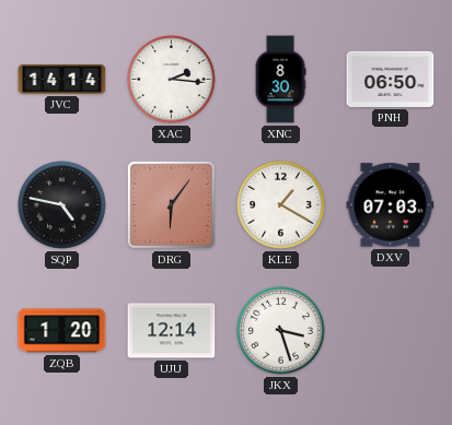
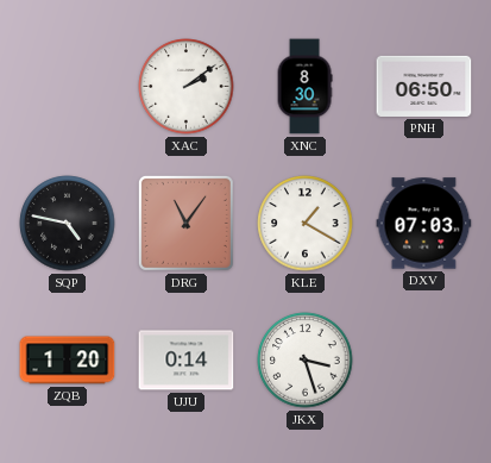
JVC: 14:14 -> none
XAC: 2:16 -> 2:09
DRG: 6:06 -> 11:06
UJU: 12:14 -> 0:14
